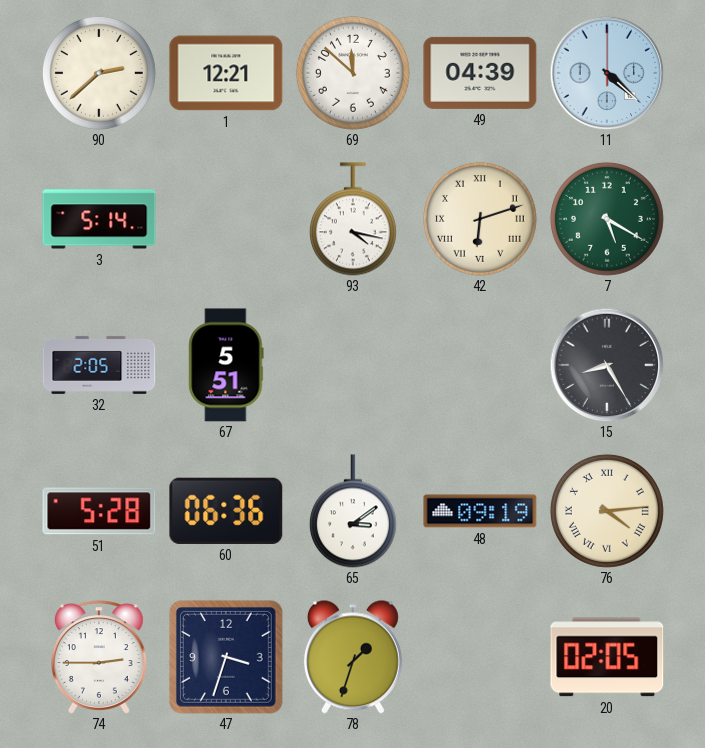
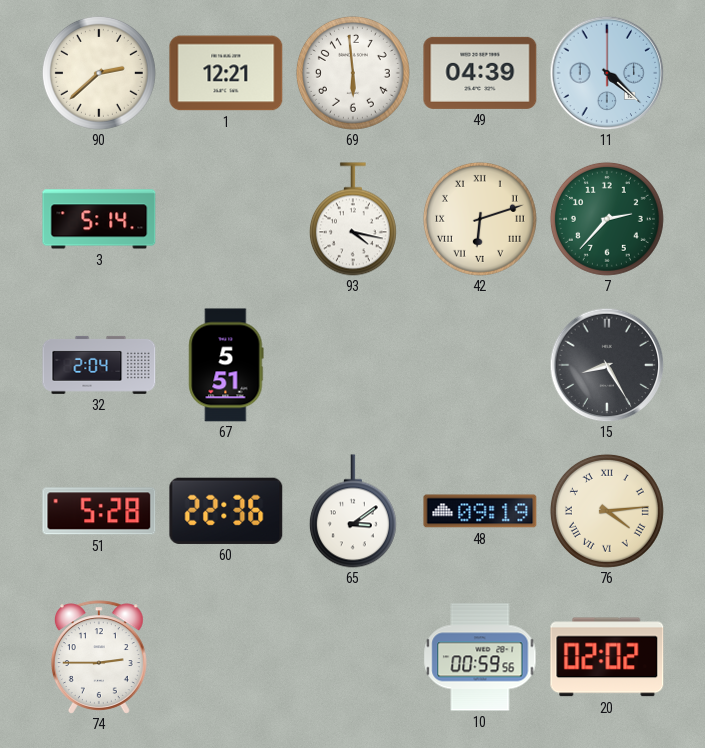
69: 11:52 -> 5:59
7: 5:20 -> 2:37
32: 2:05 -> 2:04
60: 06:36 -> 22:36
47: 3:33 -> none
78: 1:33 -> none
10: none -> 00:59
20: 02:05 -> 02:02
